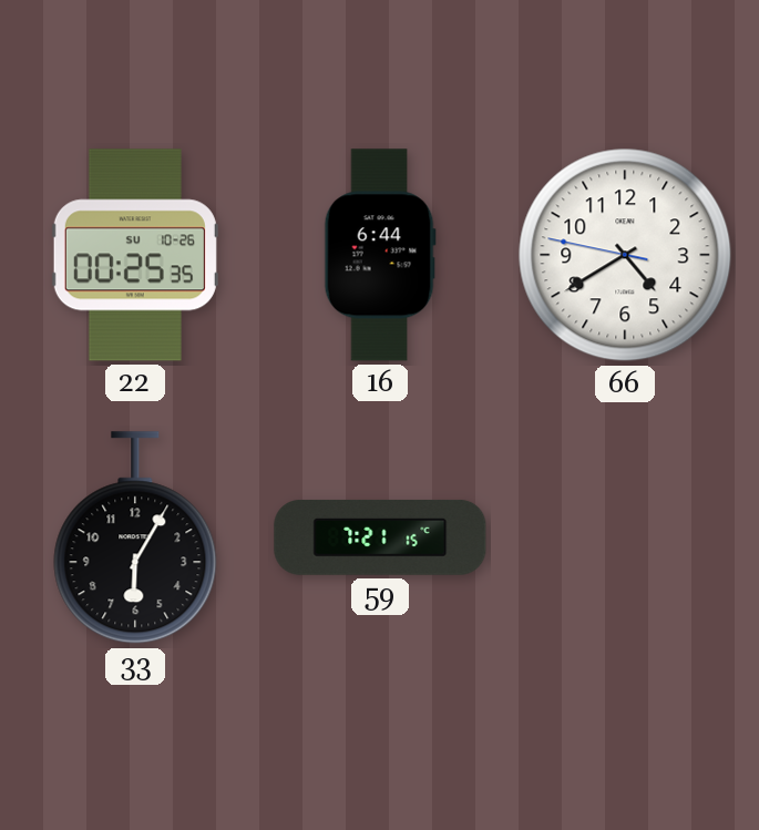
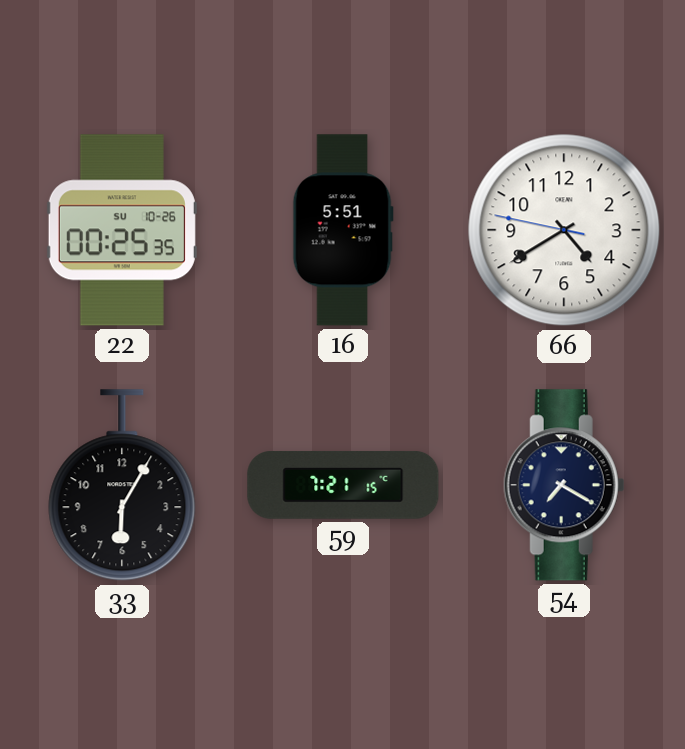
16: 6:44 -> 5:51
54: none -> 7:20
